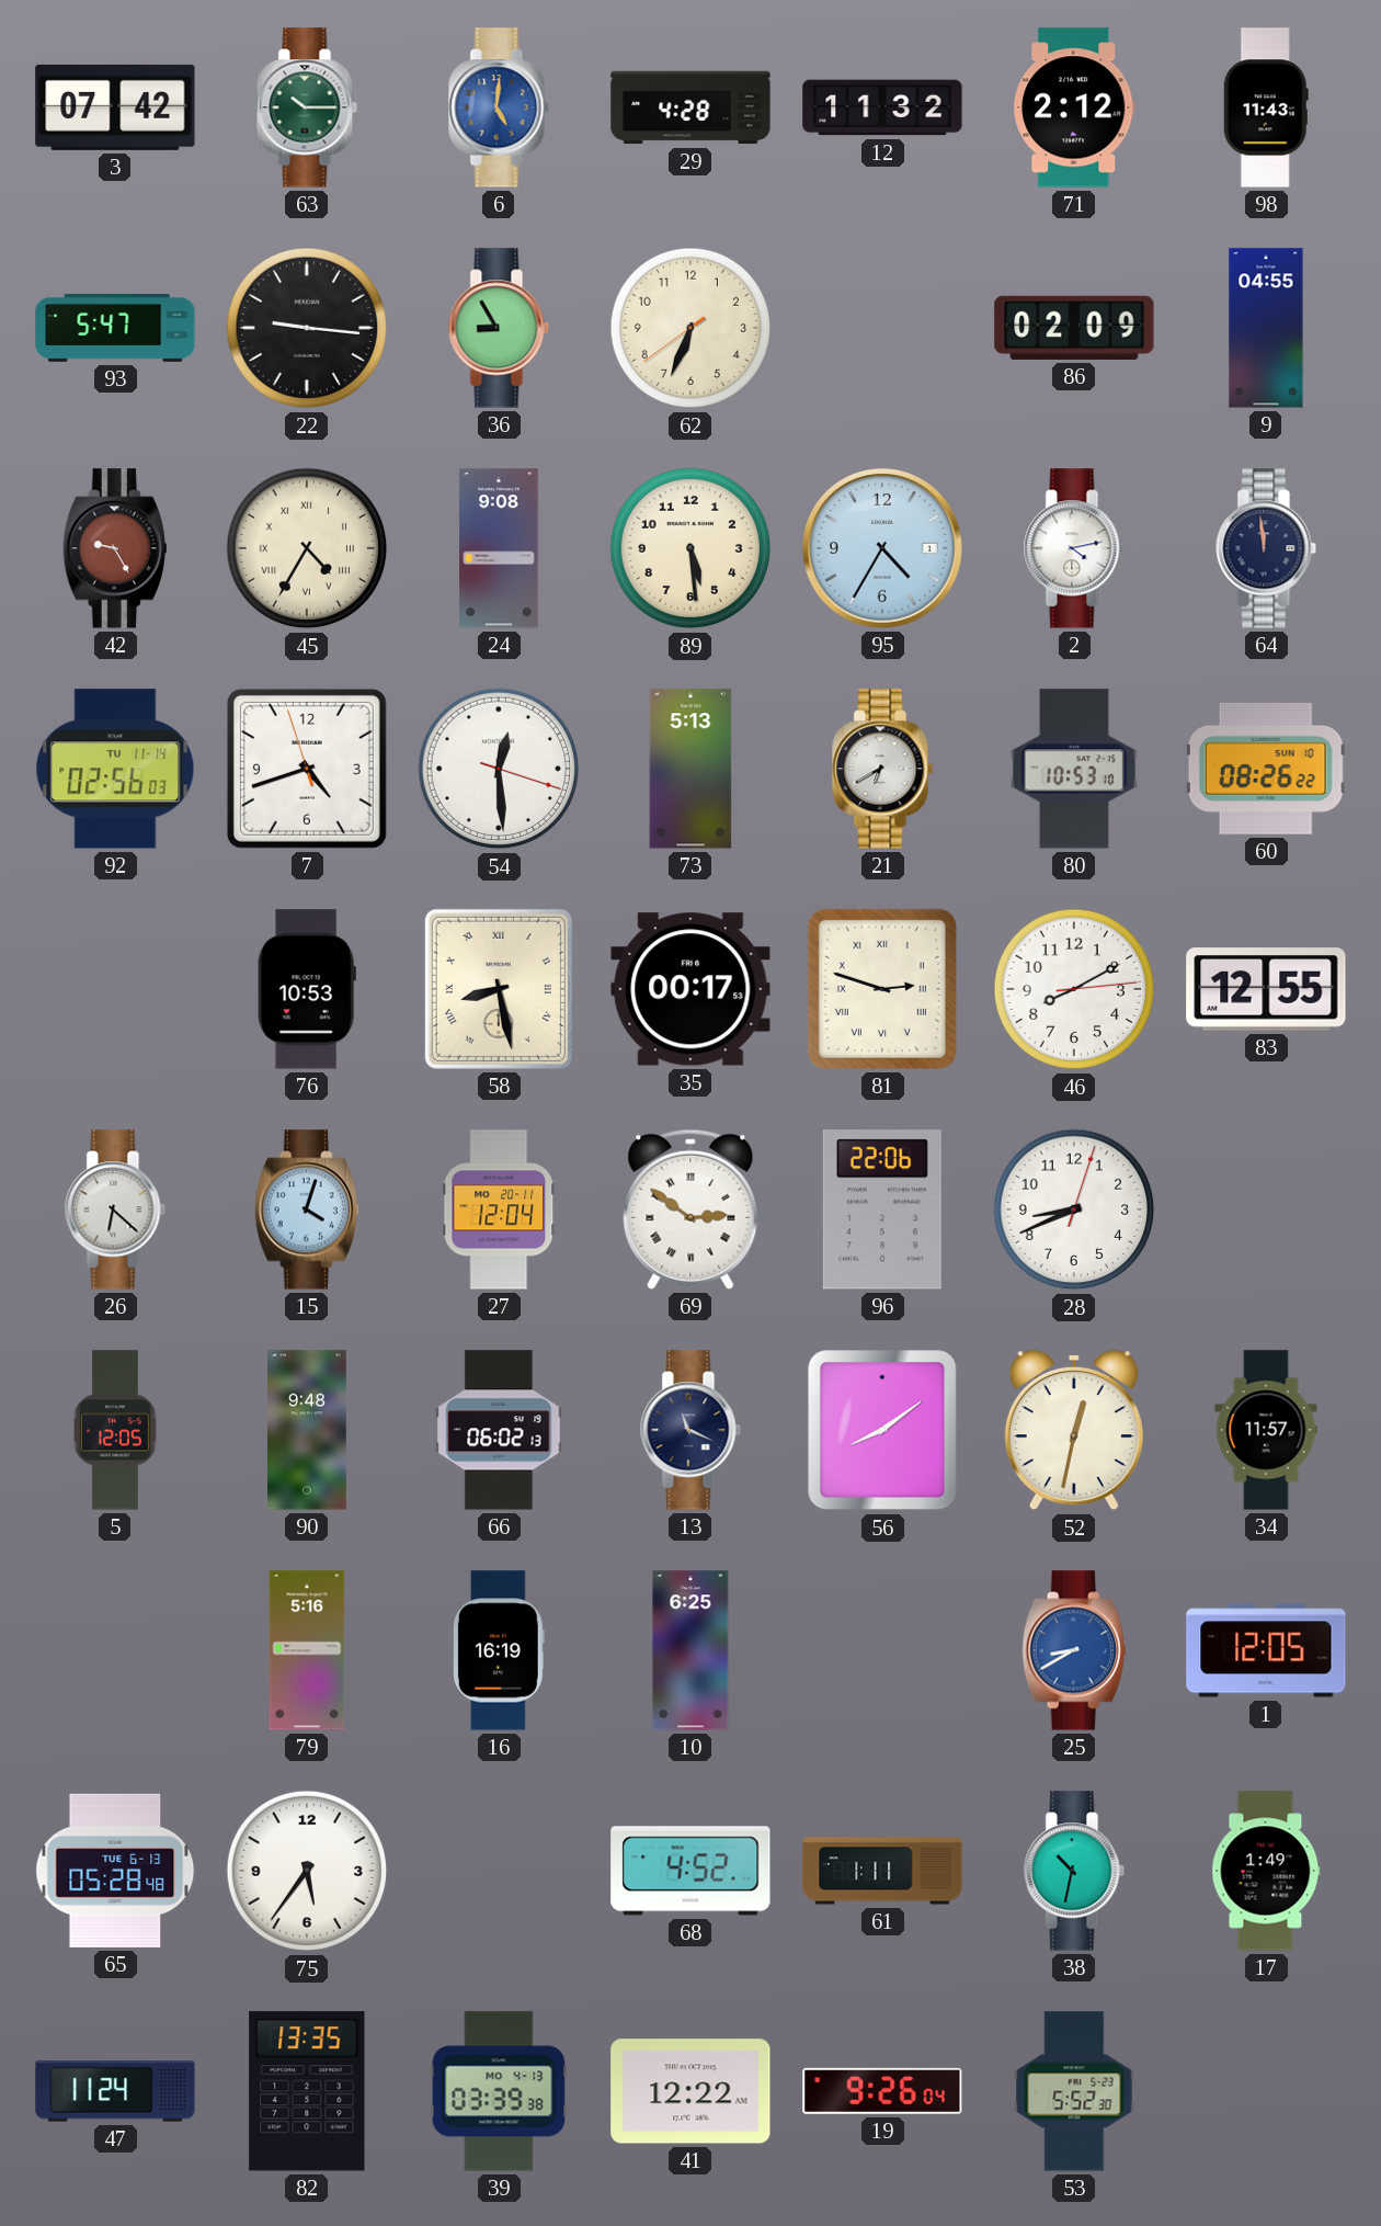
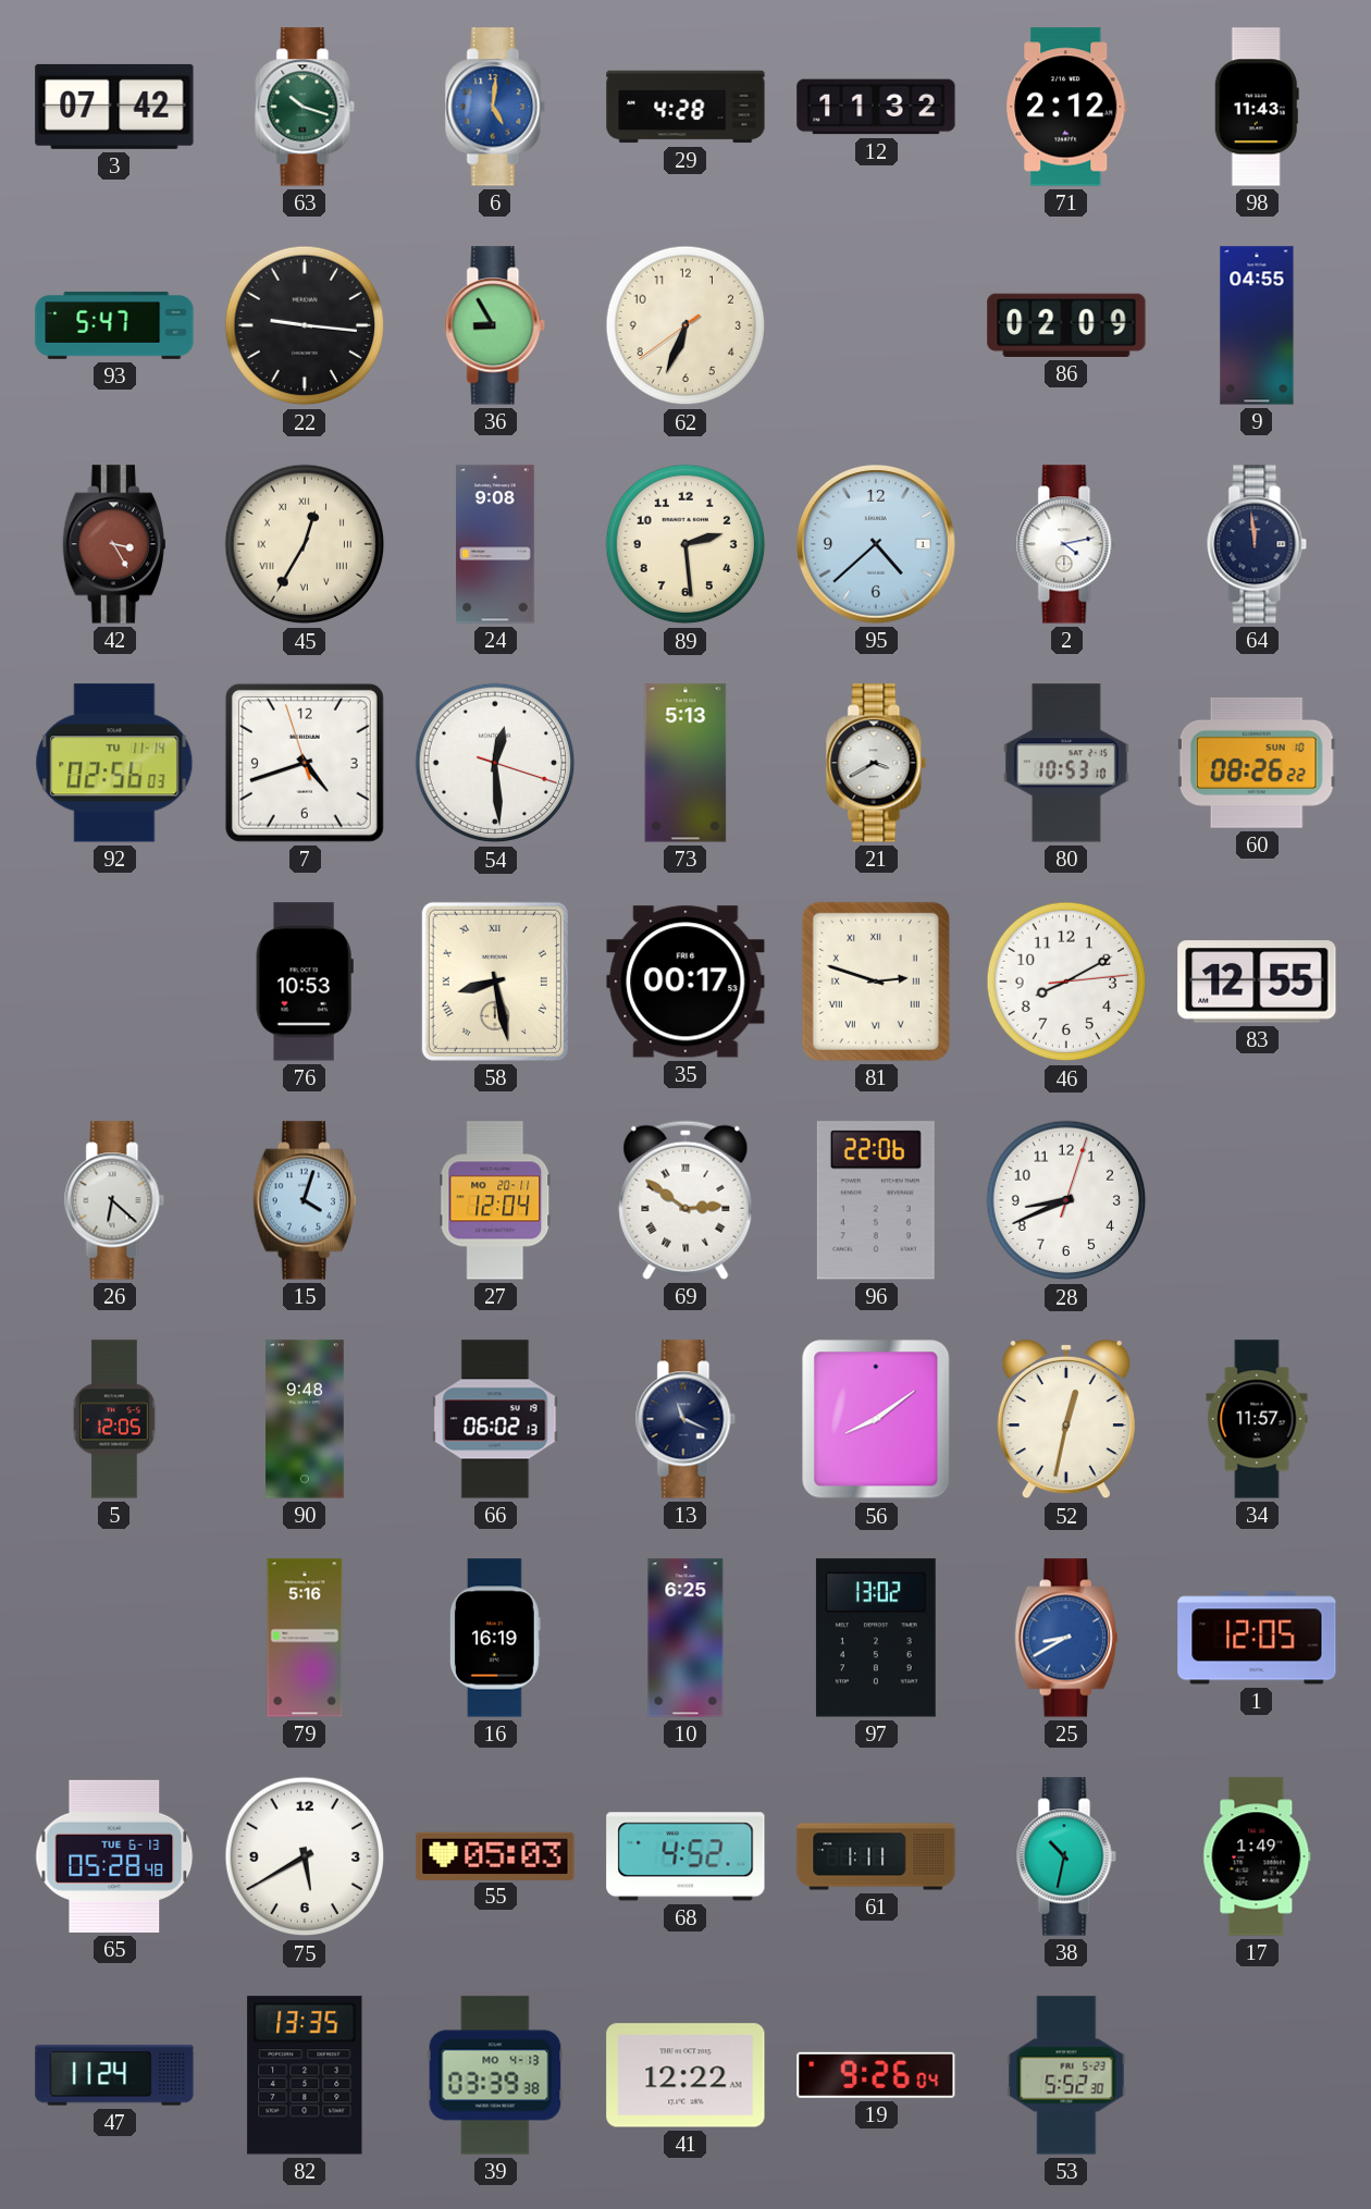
63: 10:15 -> 10:18
42: 9:25 -> 3:25
45: 4:35 -> 12:35
89: 5:29 -> 2:29
95: 4:35 -> 4:38
21: 6:40 -> 3:40
97: none -> 13:02
75: 5:36 -> 5:40
55: none -> 05:03
